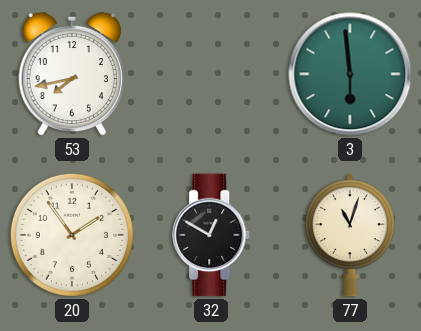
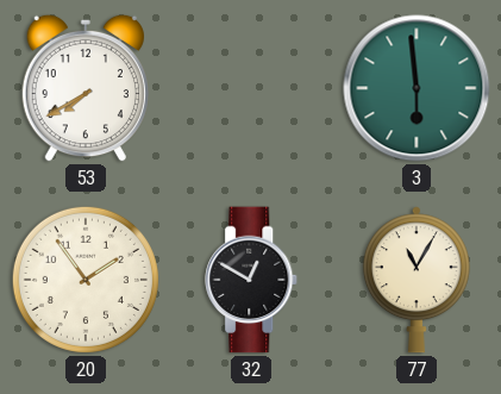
53: 7:43 -> 7:40
77: 11:03 -> 11:05
